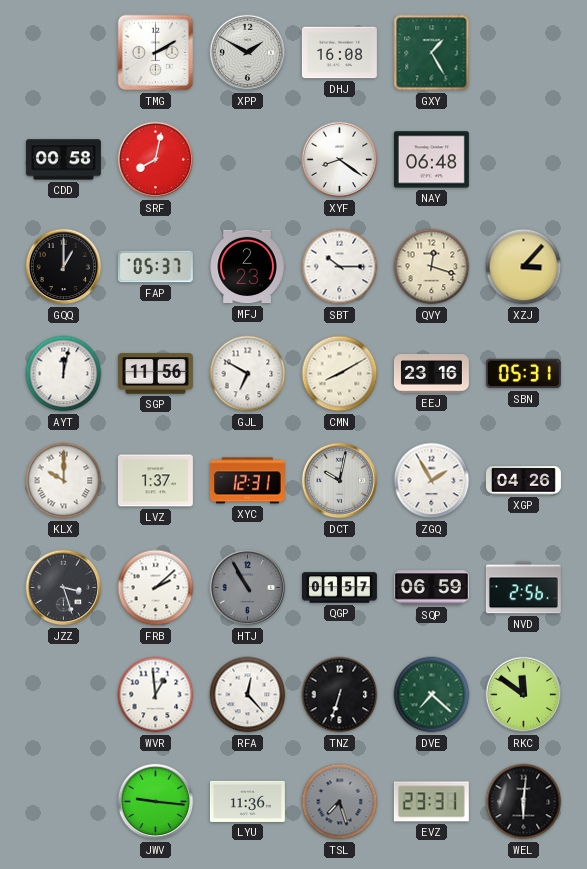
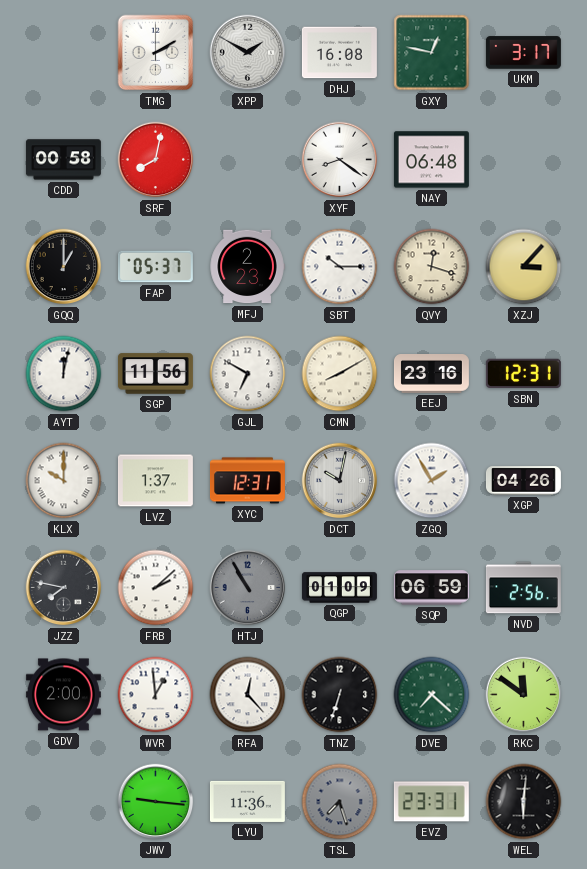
GXY: 1:25 -> 12:47
UKM: none -> 3:17
SBN: 05:31 -> 12:31
JZZ: 3:27 -> 7:47
QGP: 01:57 -> 01:09
GDV: none -> 2:00
